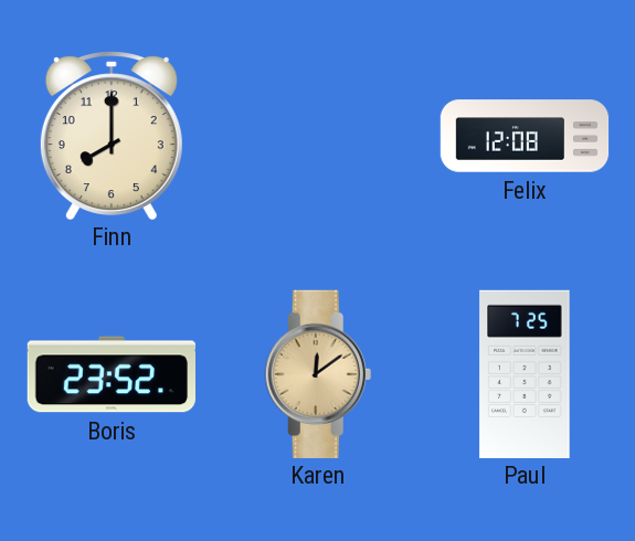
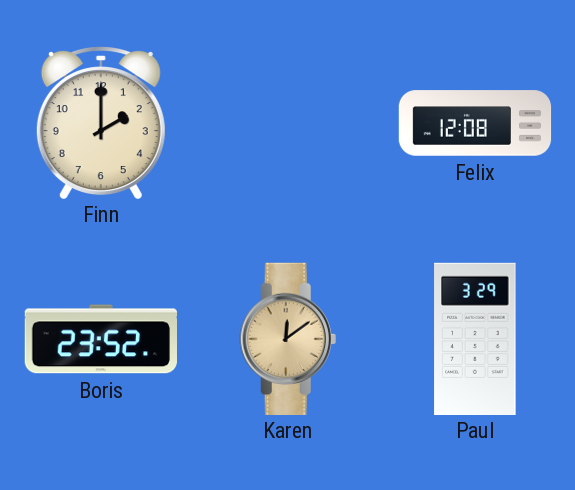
Finn: 8:00 -> 2:00
Paul: 7:25 -> 3:29
